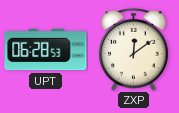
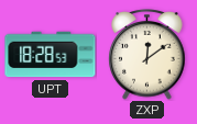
UPT: 06:28 -> 18:28
